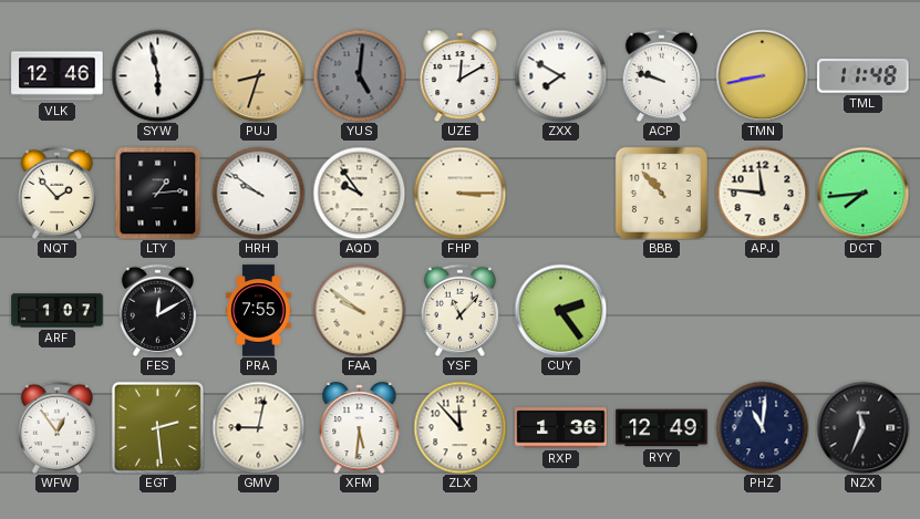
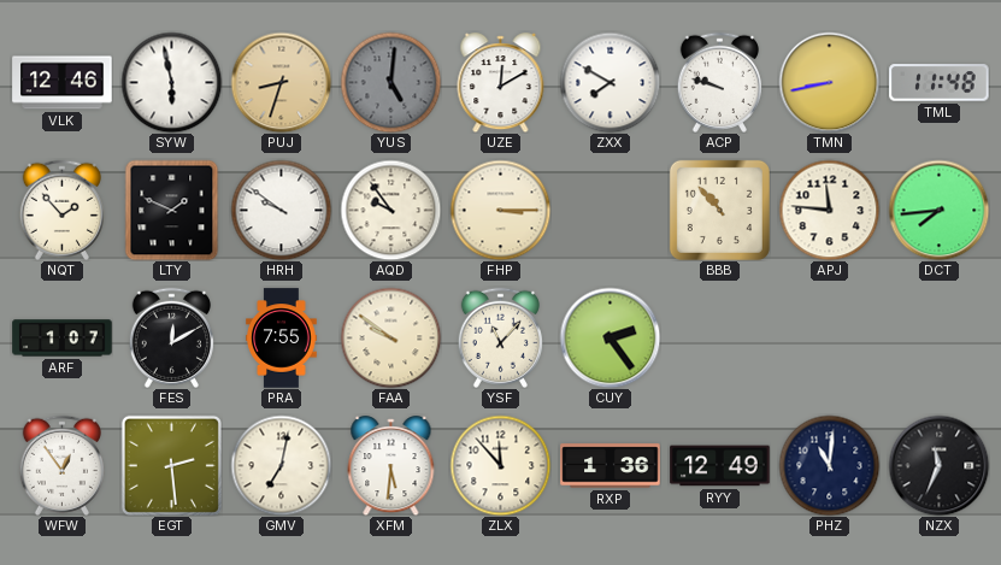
LTY: 1:14 -> 1:49
GMV: 9:02 -> 7:02
